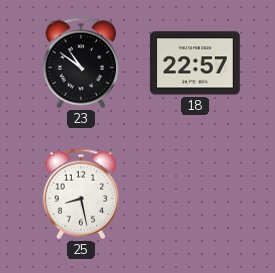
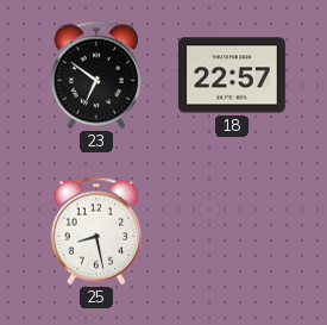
23: 10:51 -> 6:51
